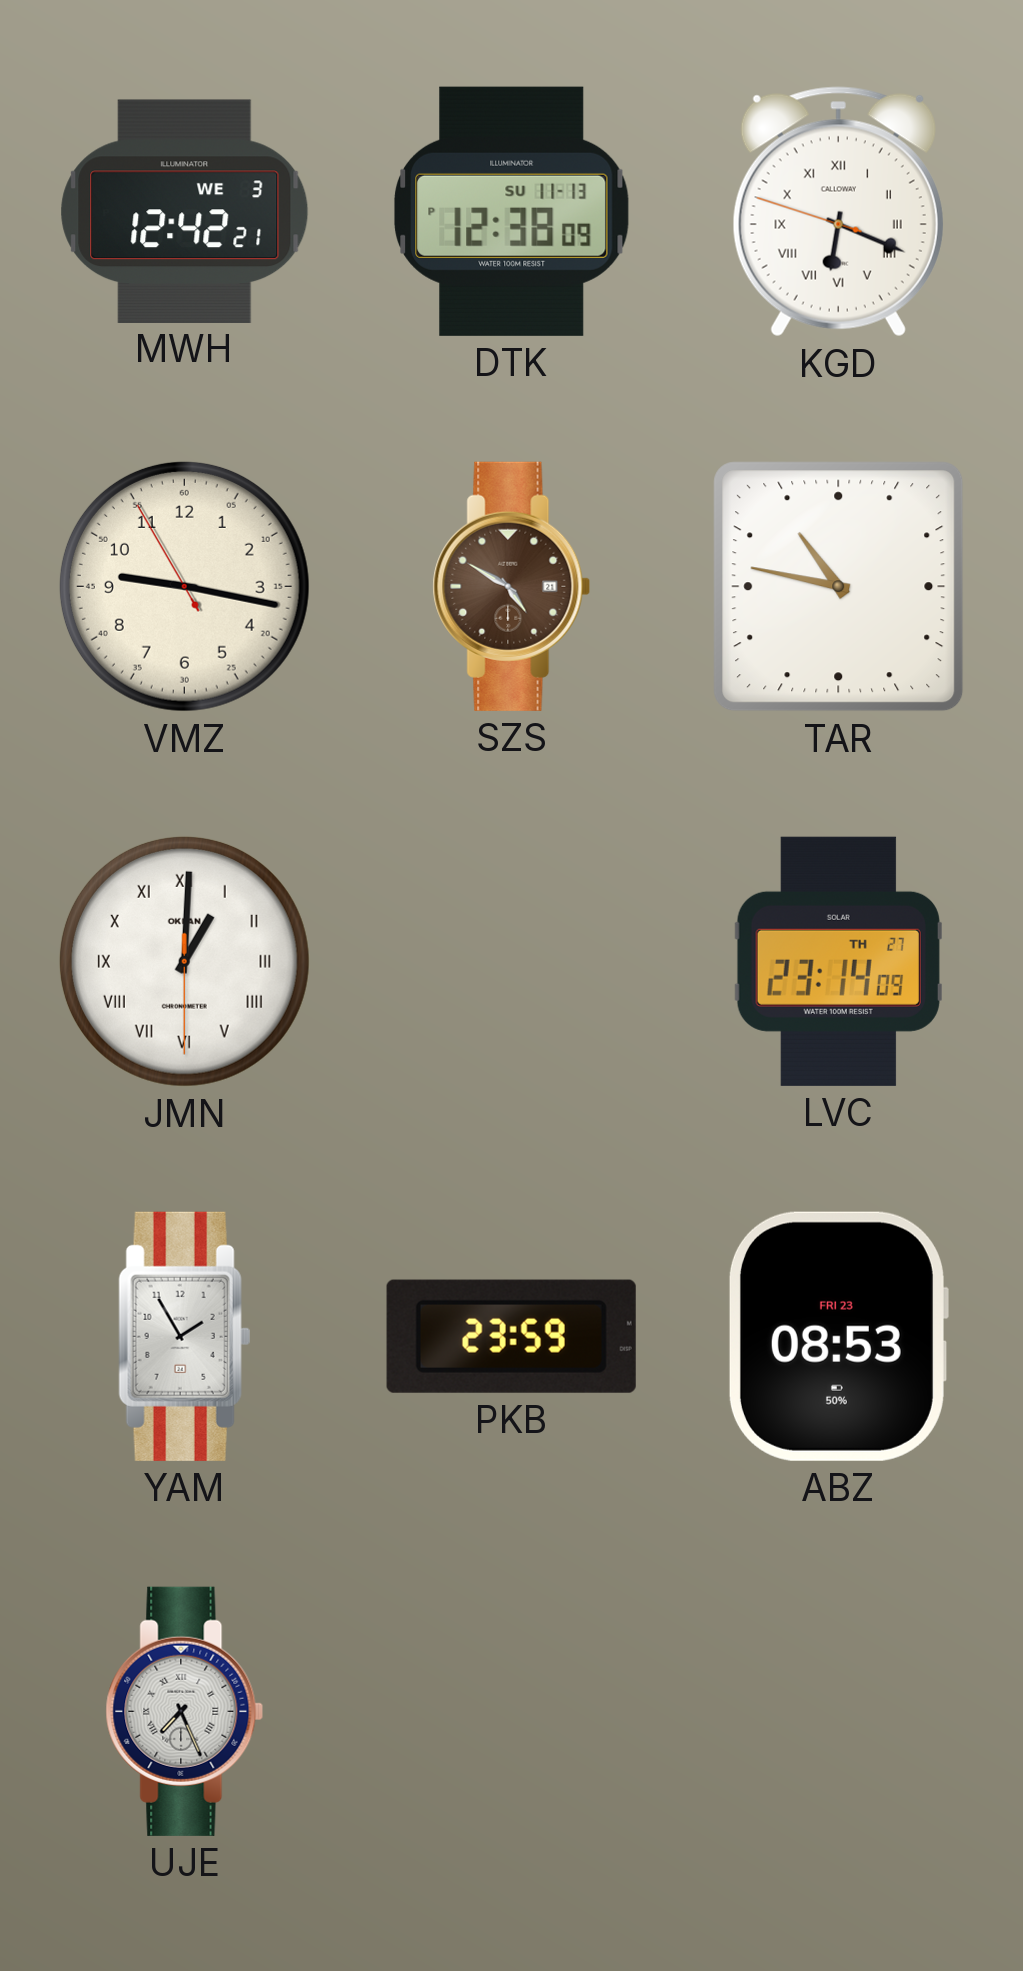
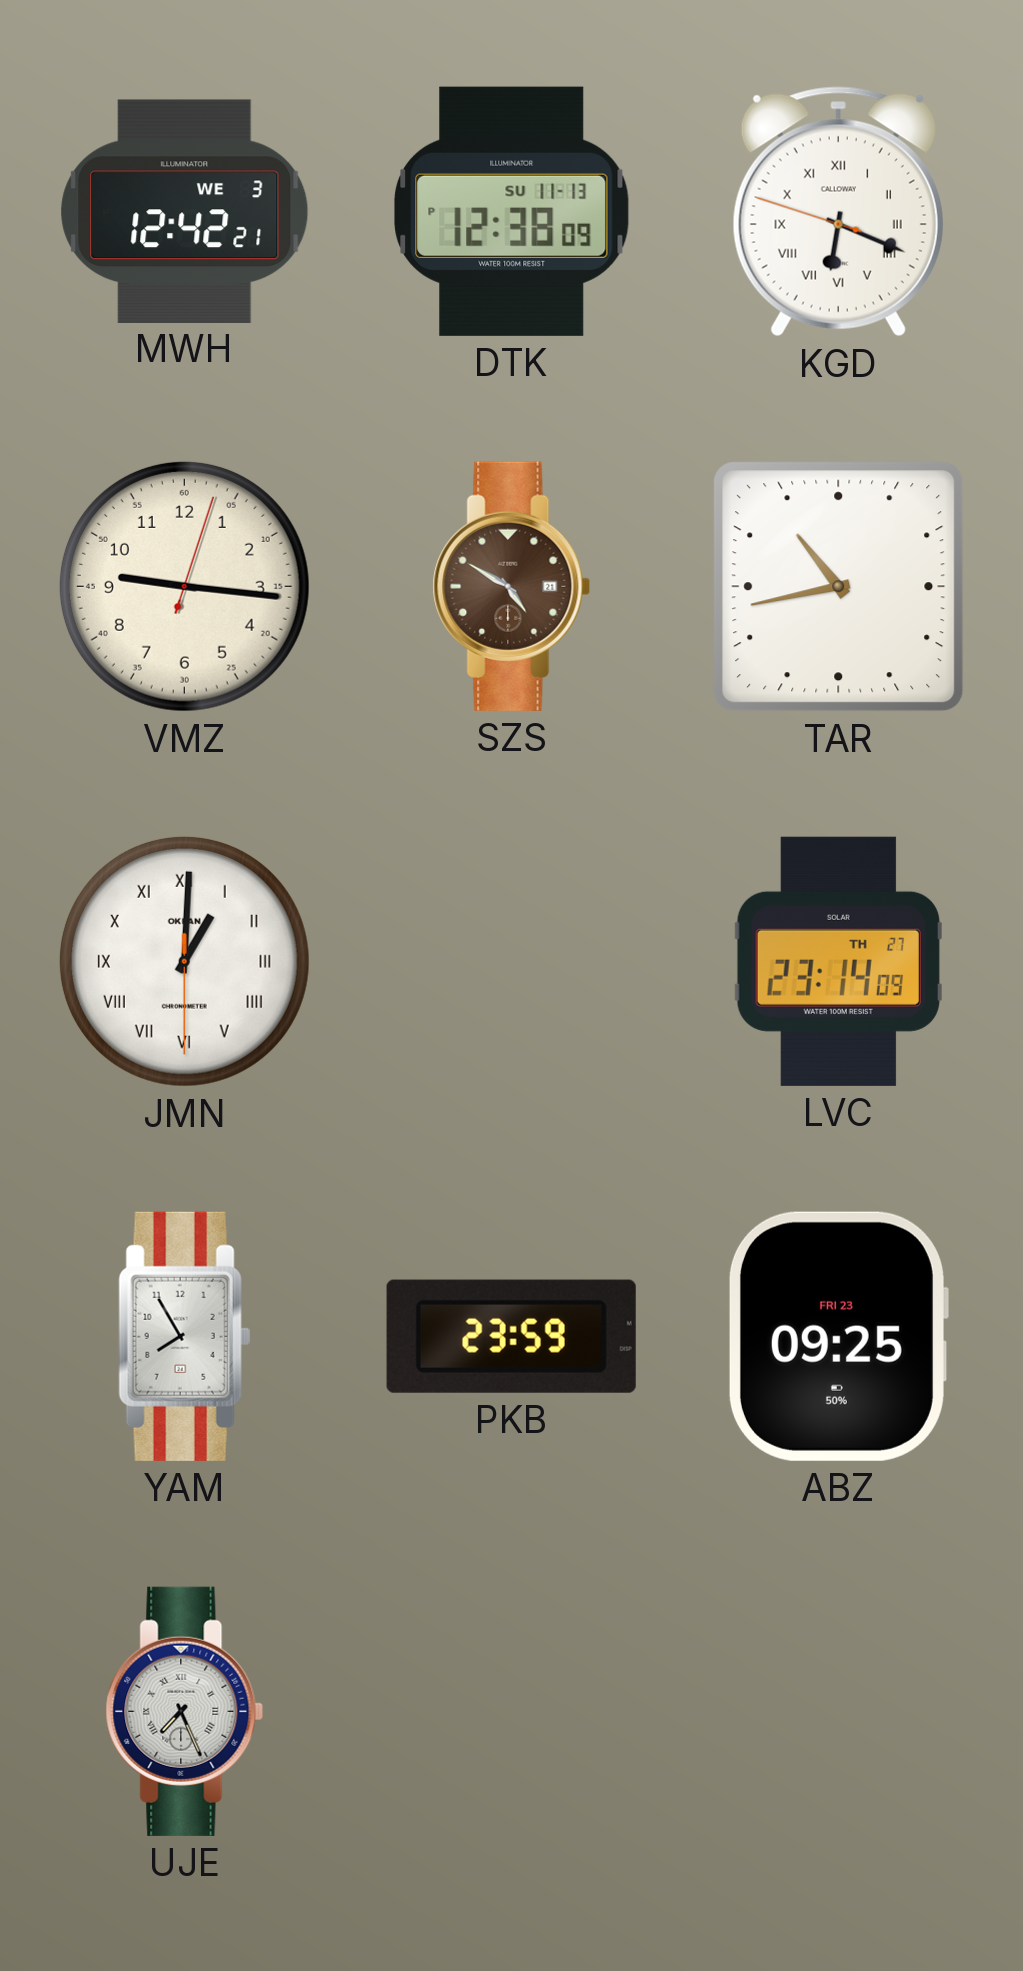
VMZ: 9:16:55 -> 9:16:03
TAR: 10:47 -> 10:43
YAM: 1:55 -> 7:55
ABZ: 08:53 -> 09:25
